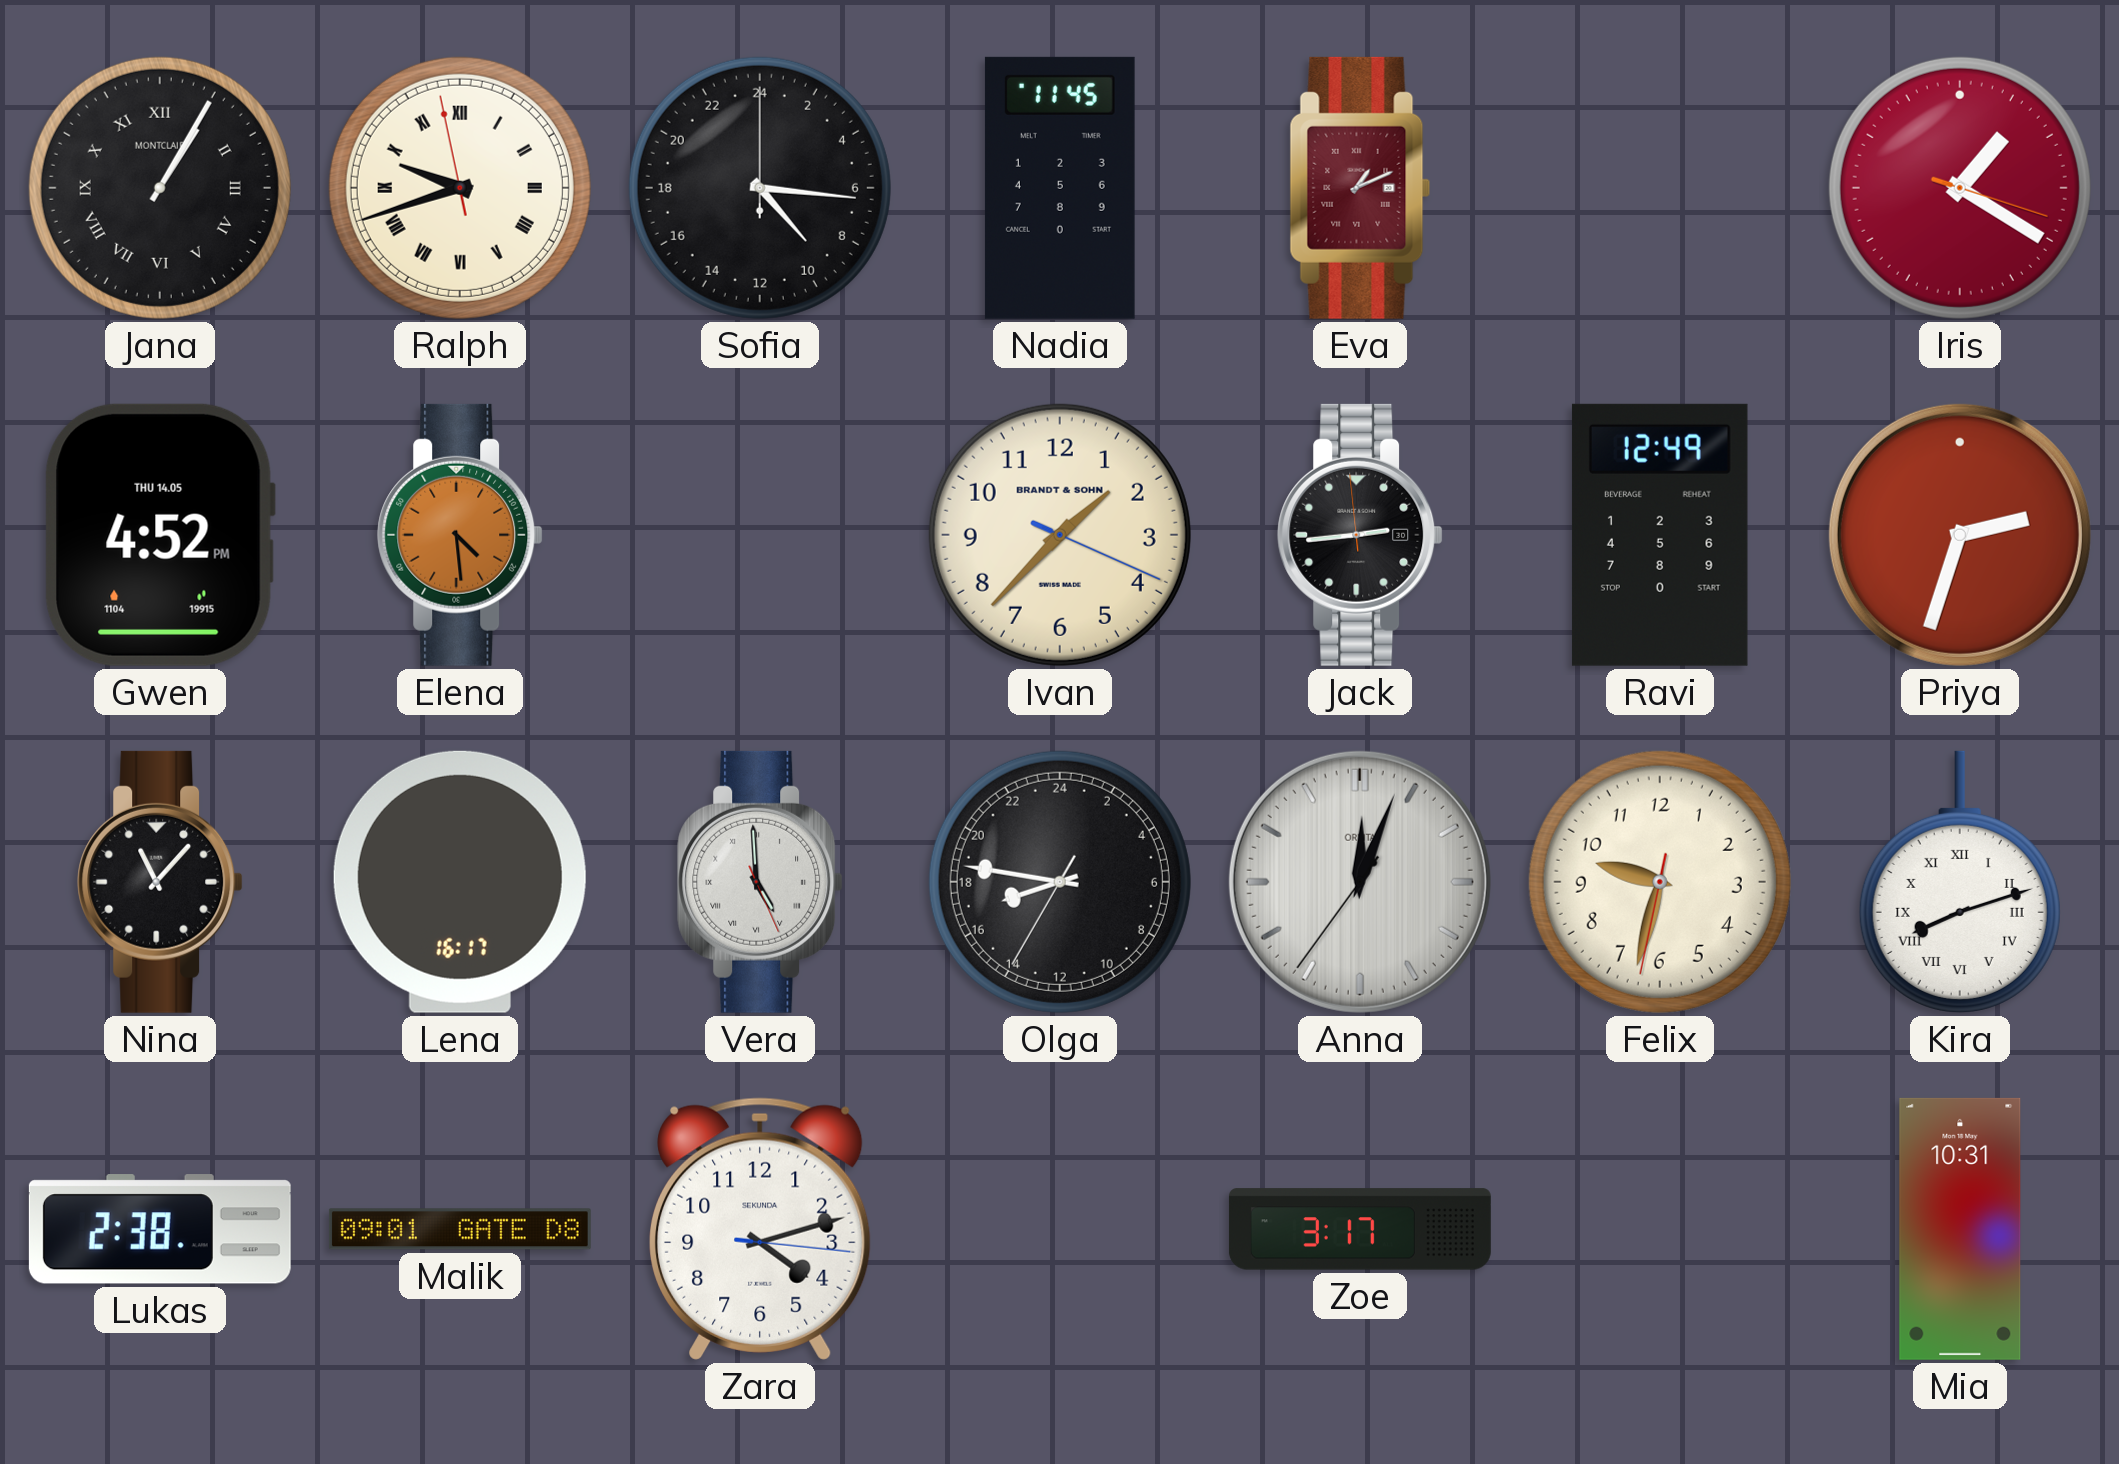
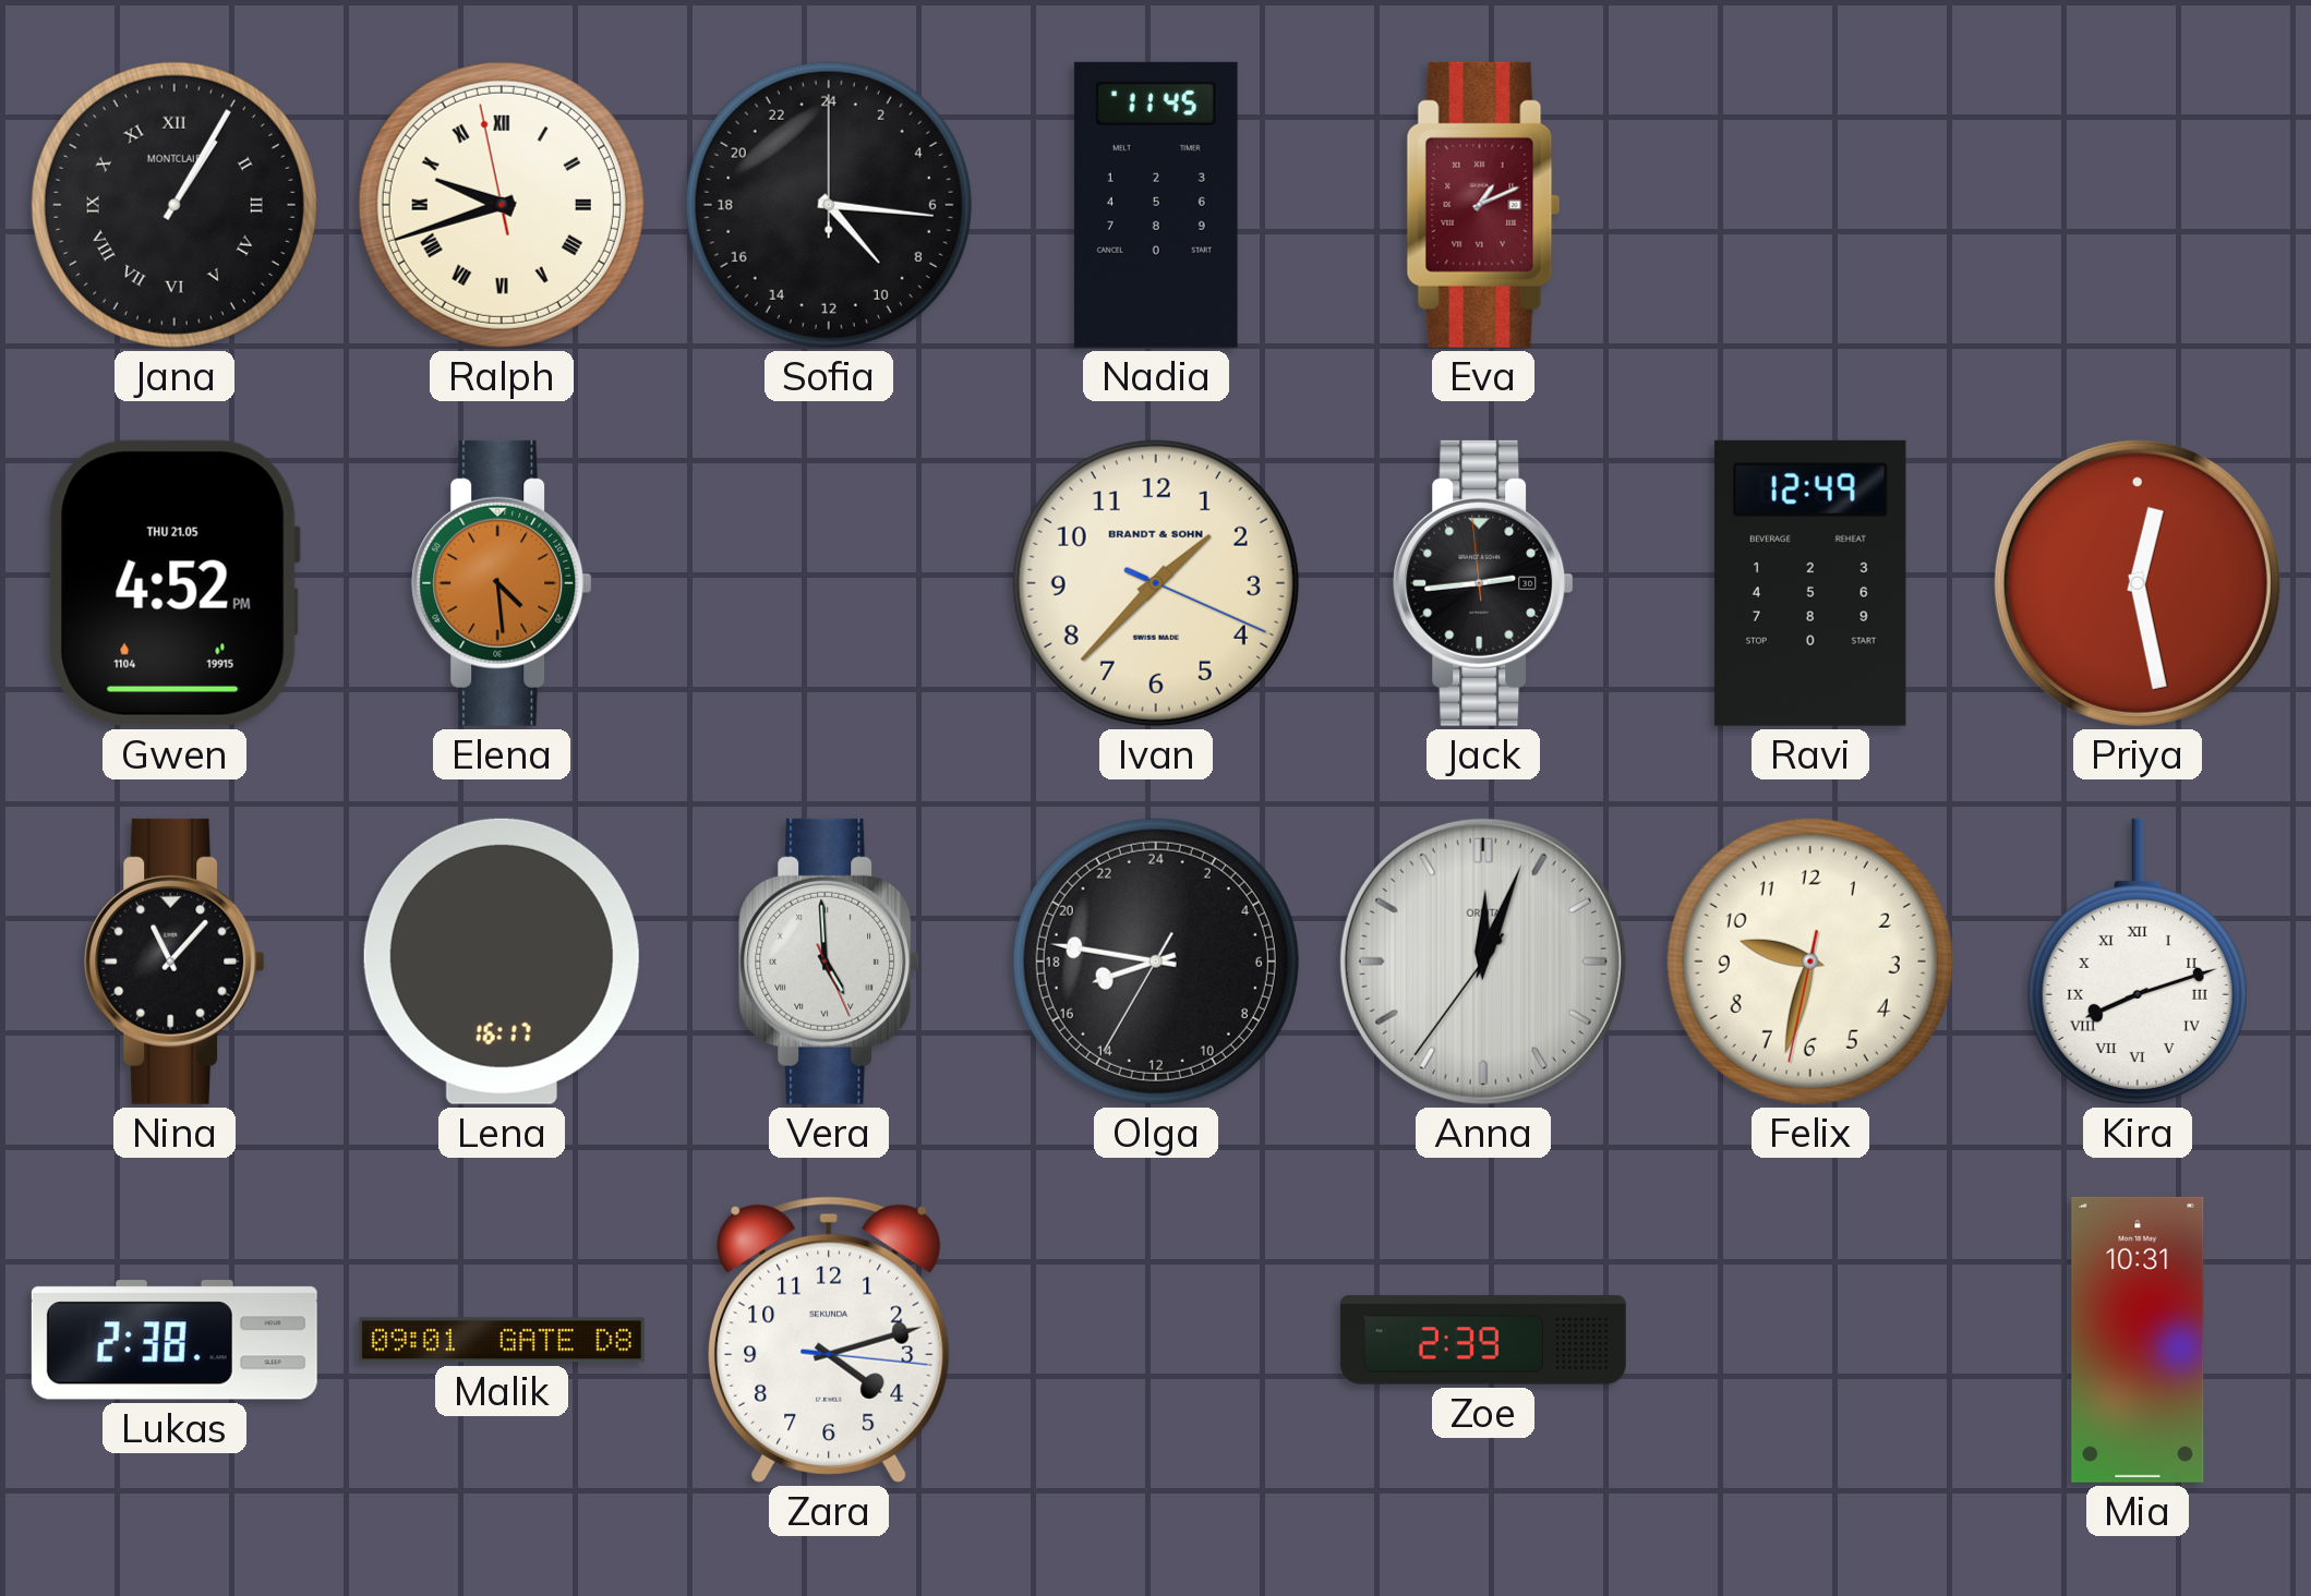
Iris: 1:20 -> none
Gwen date: THU 14.05 -> THU 21.05
Priya: 2:33 -> 12:28
Zoe: 3:17 -> 2:39
